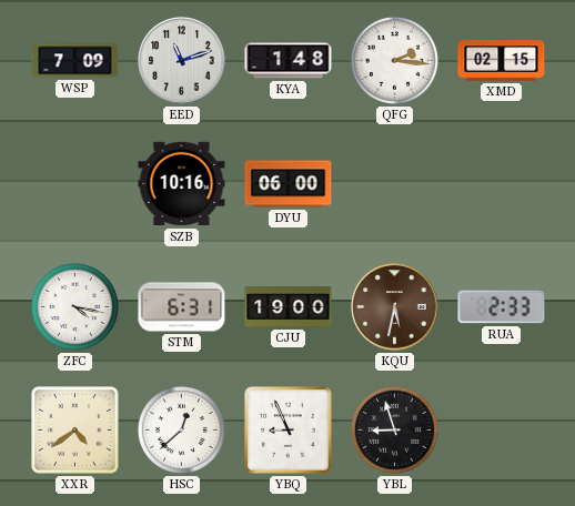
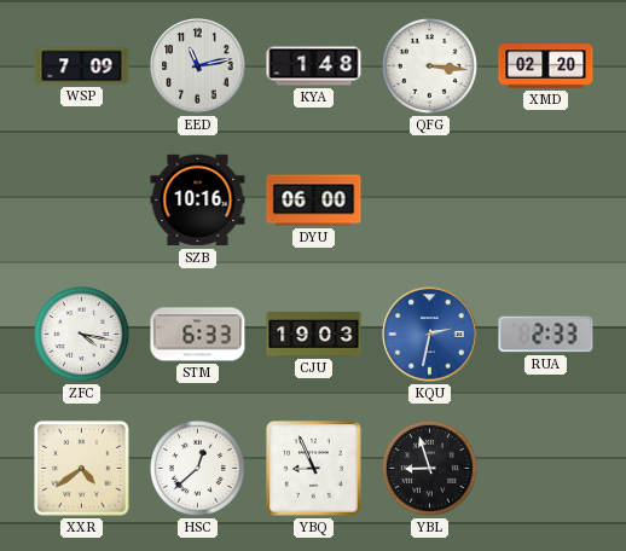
EED: 11:12 -> 11:13
QFG: 2:16 -> 3:16
XMD: 02:15 -> 02:20
STM: 6:31 -> 6:33
CJU: 19:00 -> 19:03
KQU: 5:32 -> 2:32
KQU dial: brown -> blue
